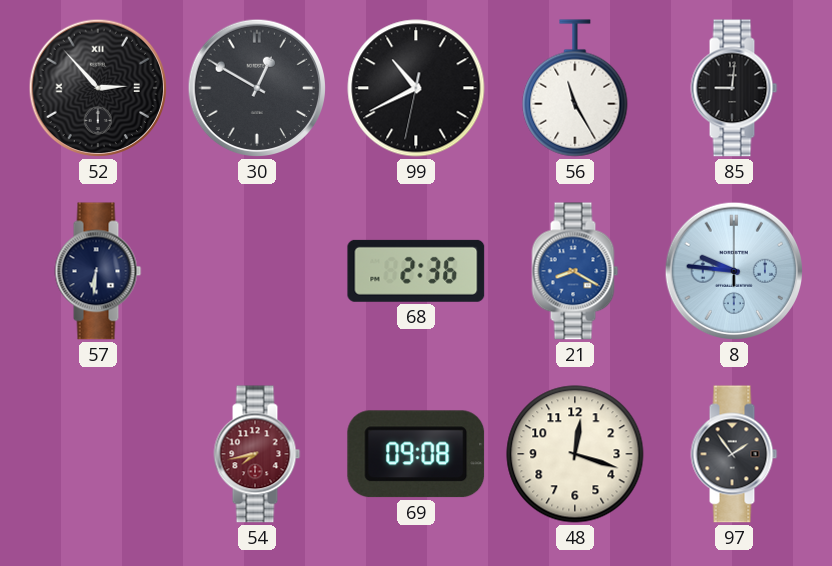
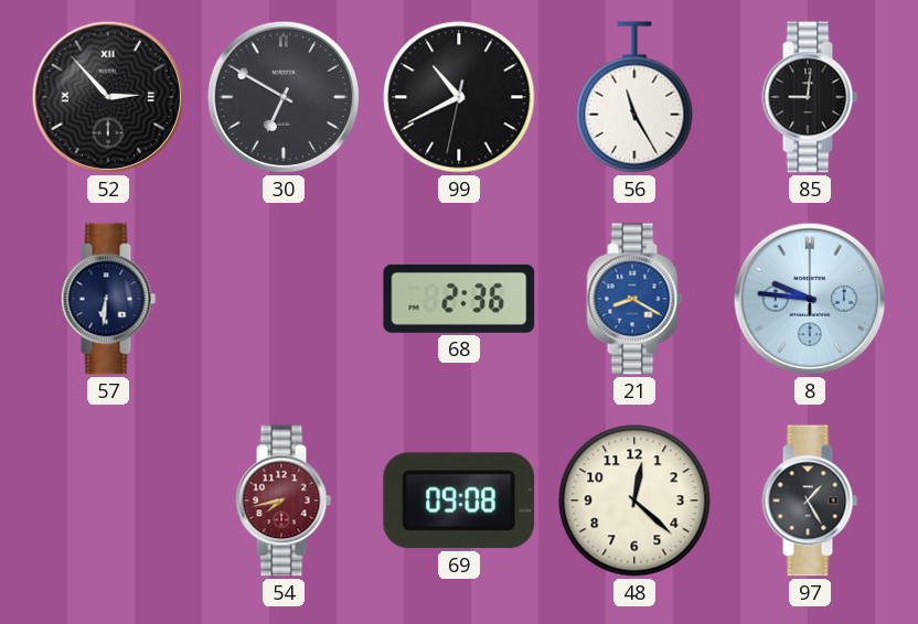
30: 12:50 -> 6:50
48: 12:18 -> 12:22
97: 1:54 -> 1:25
